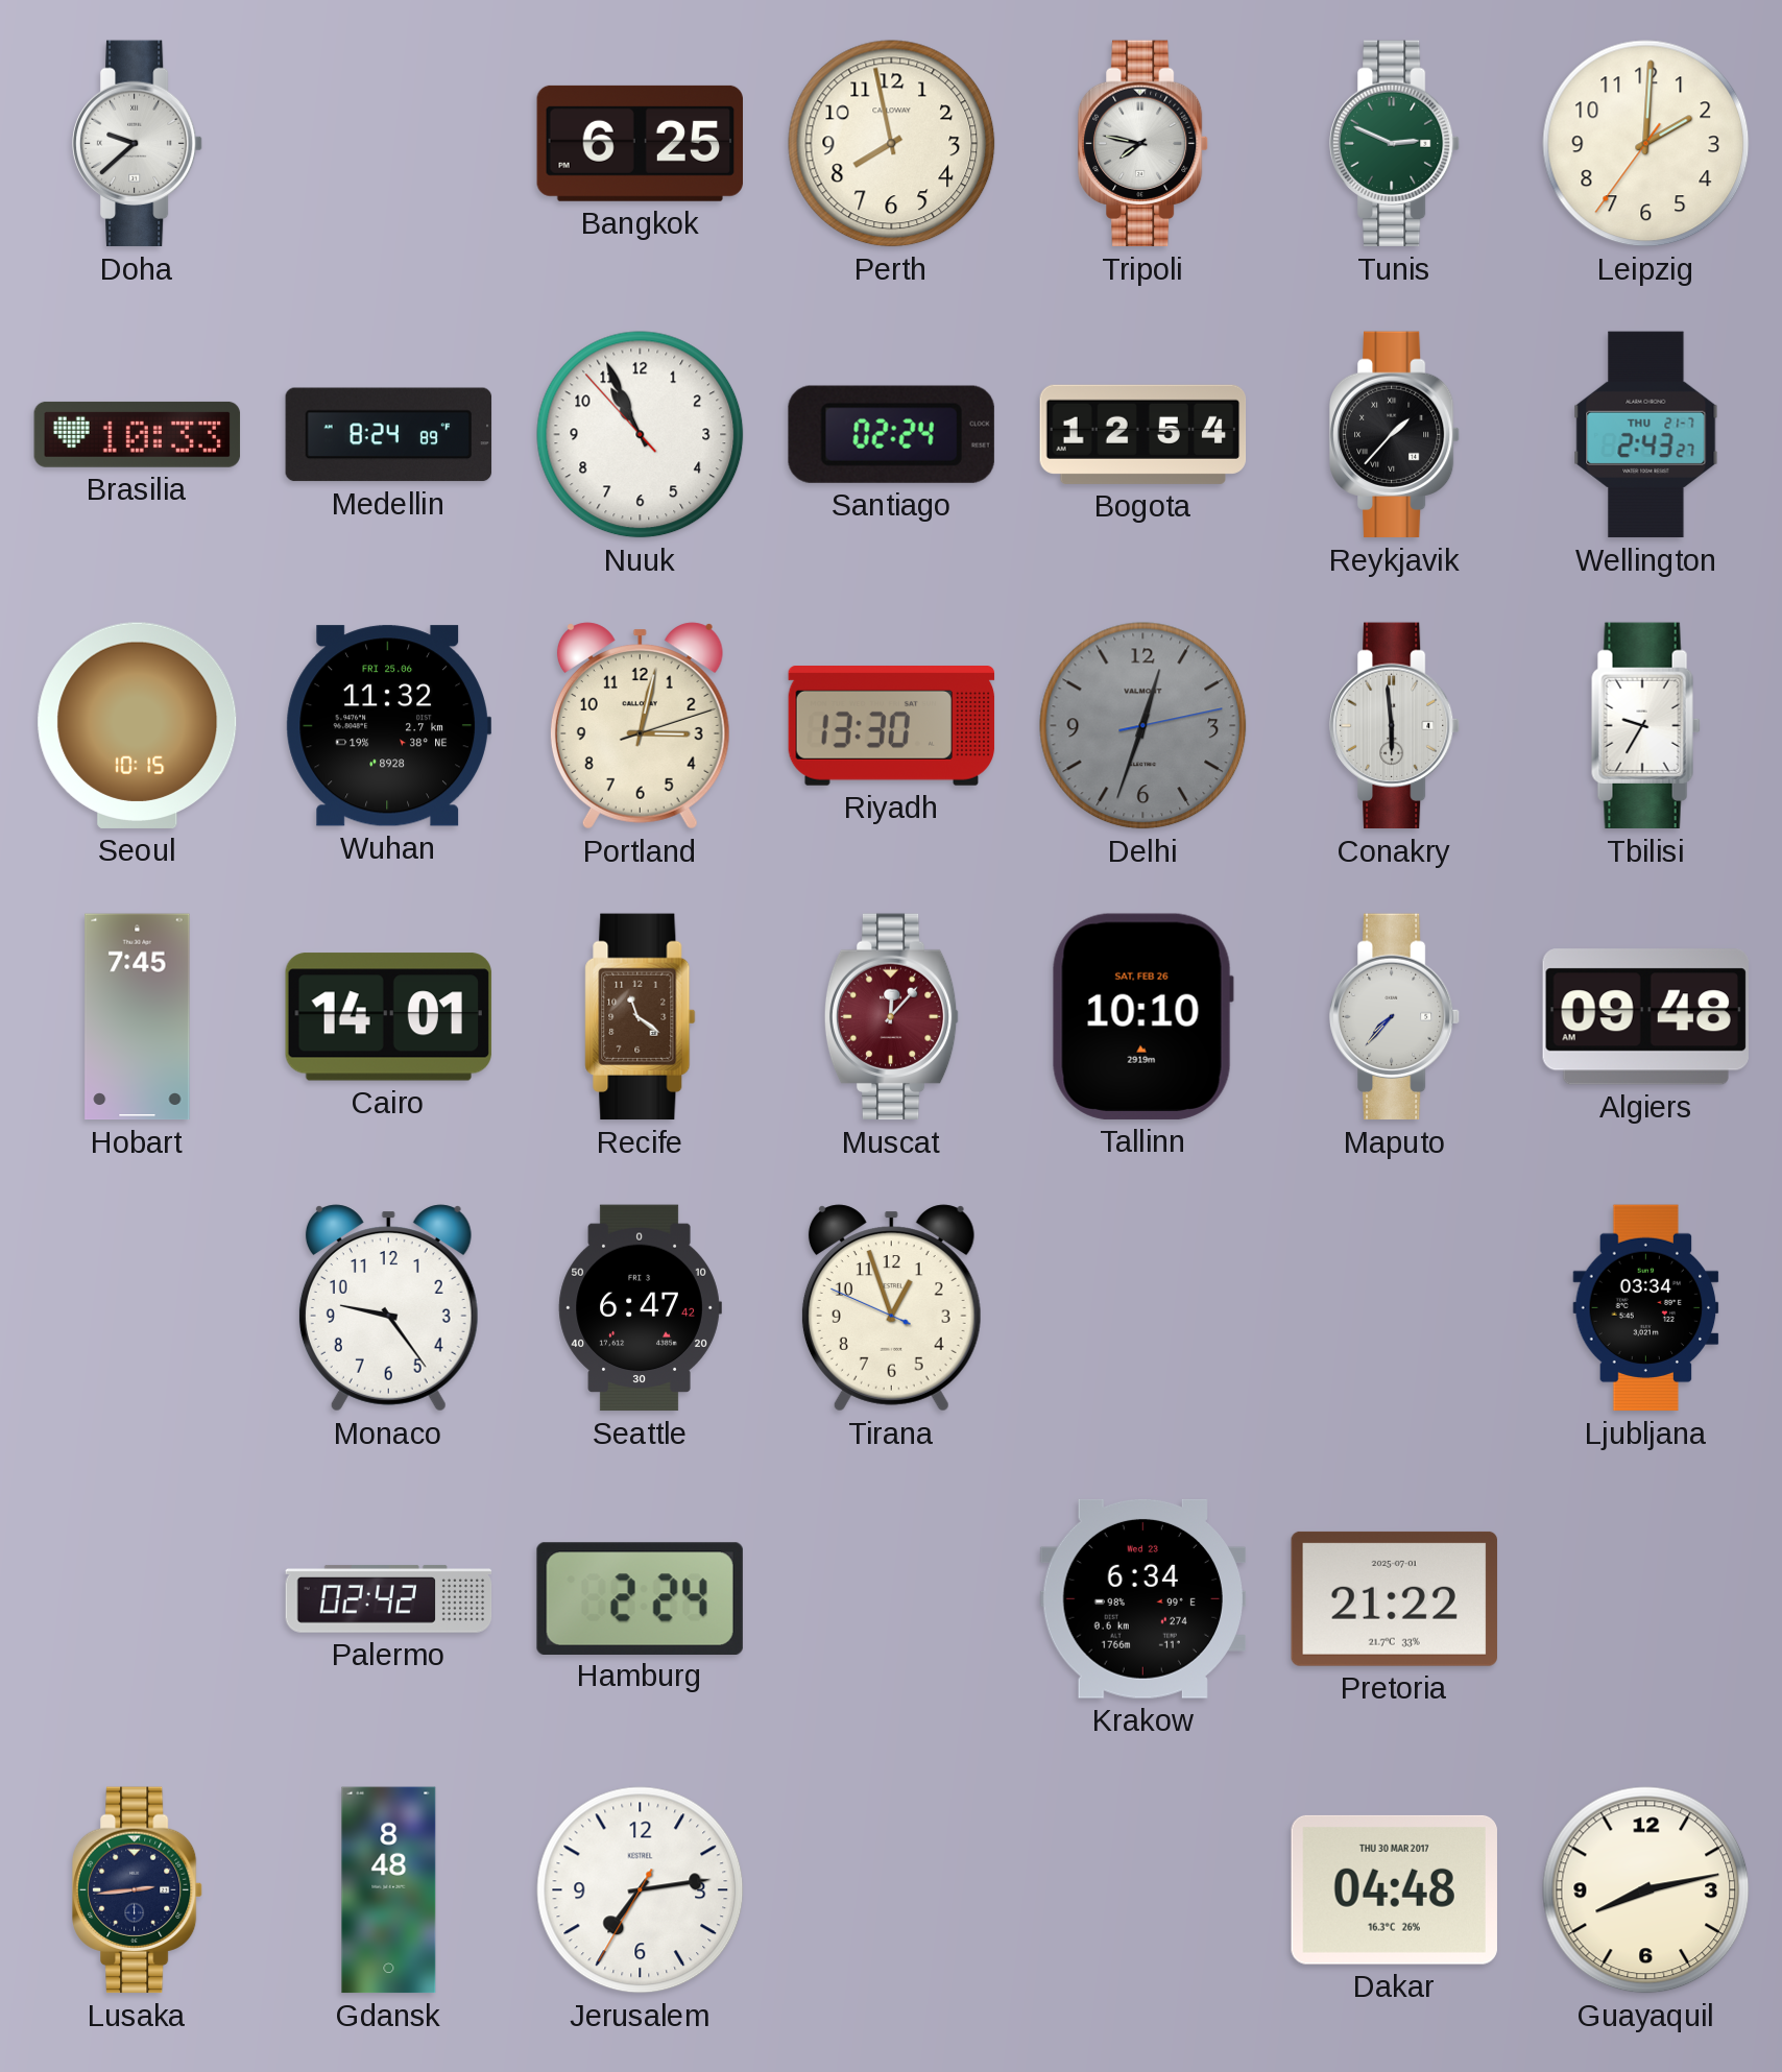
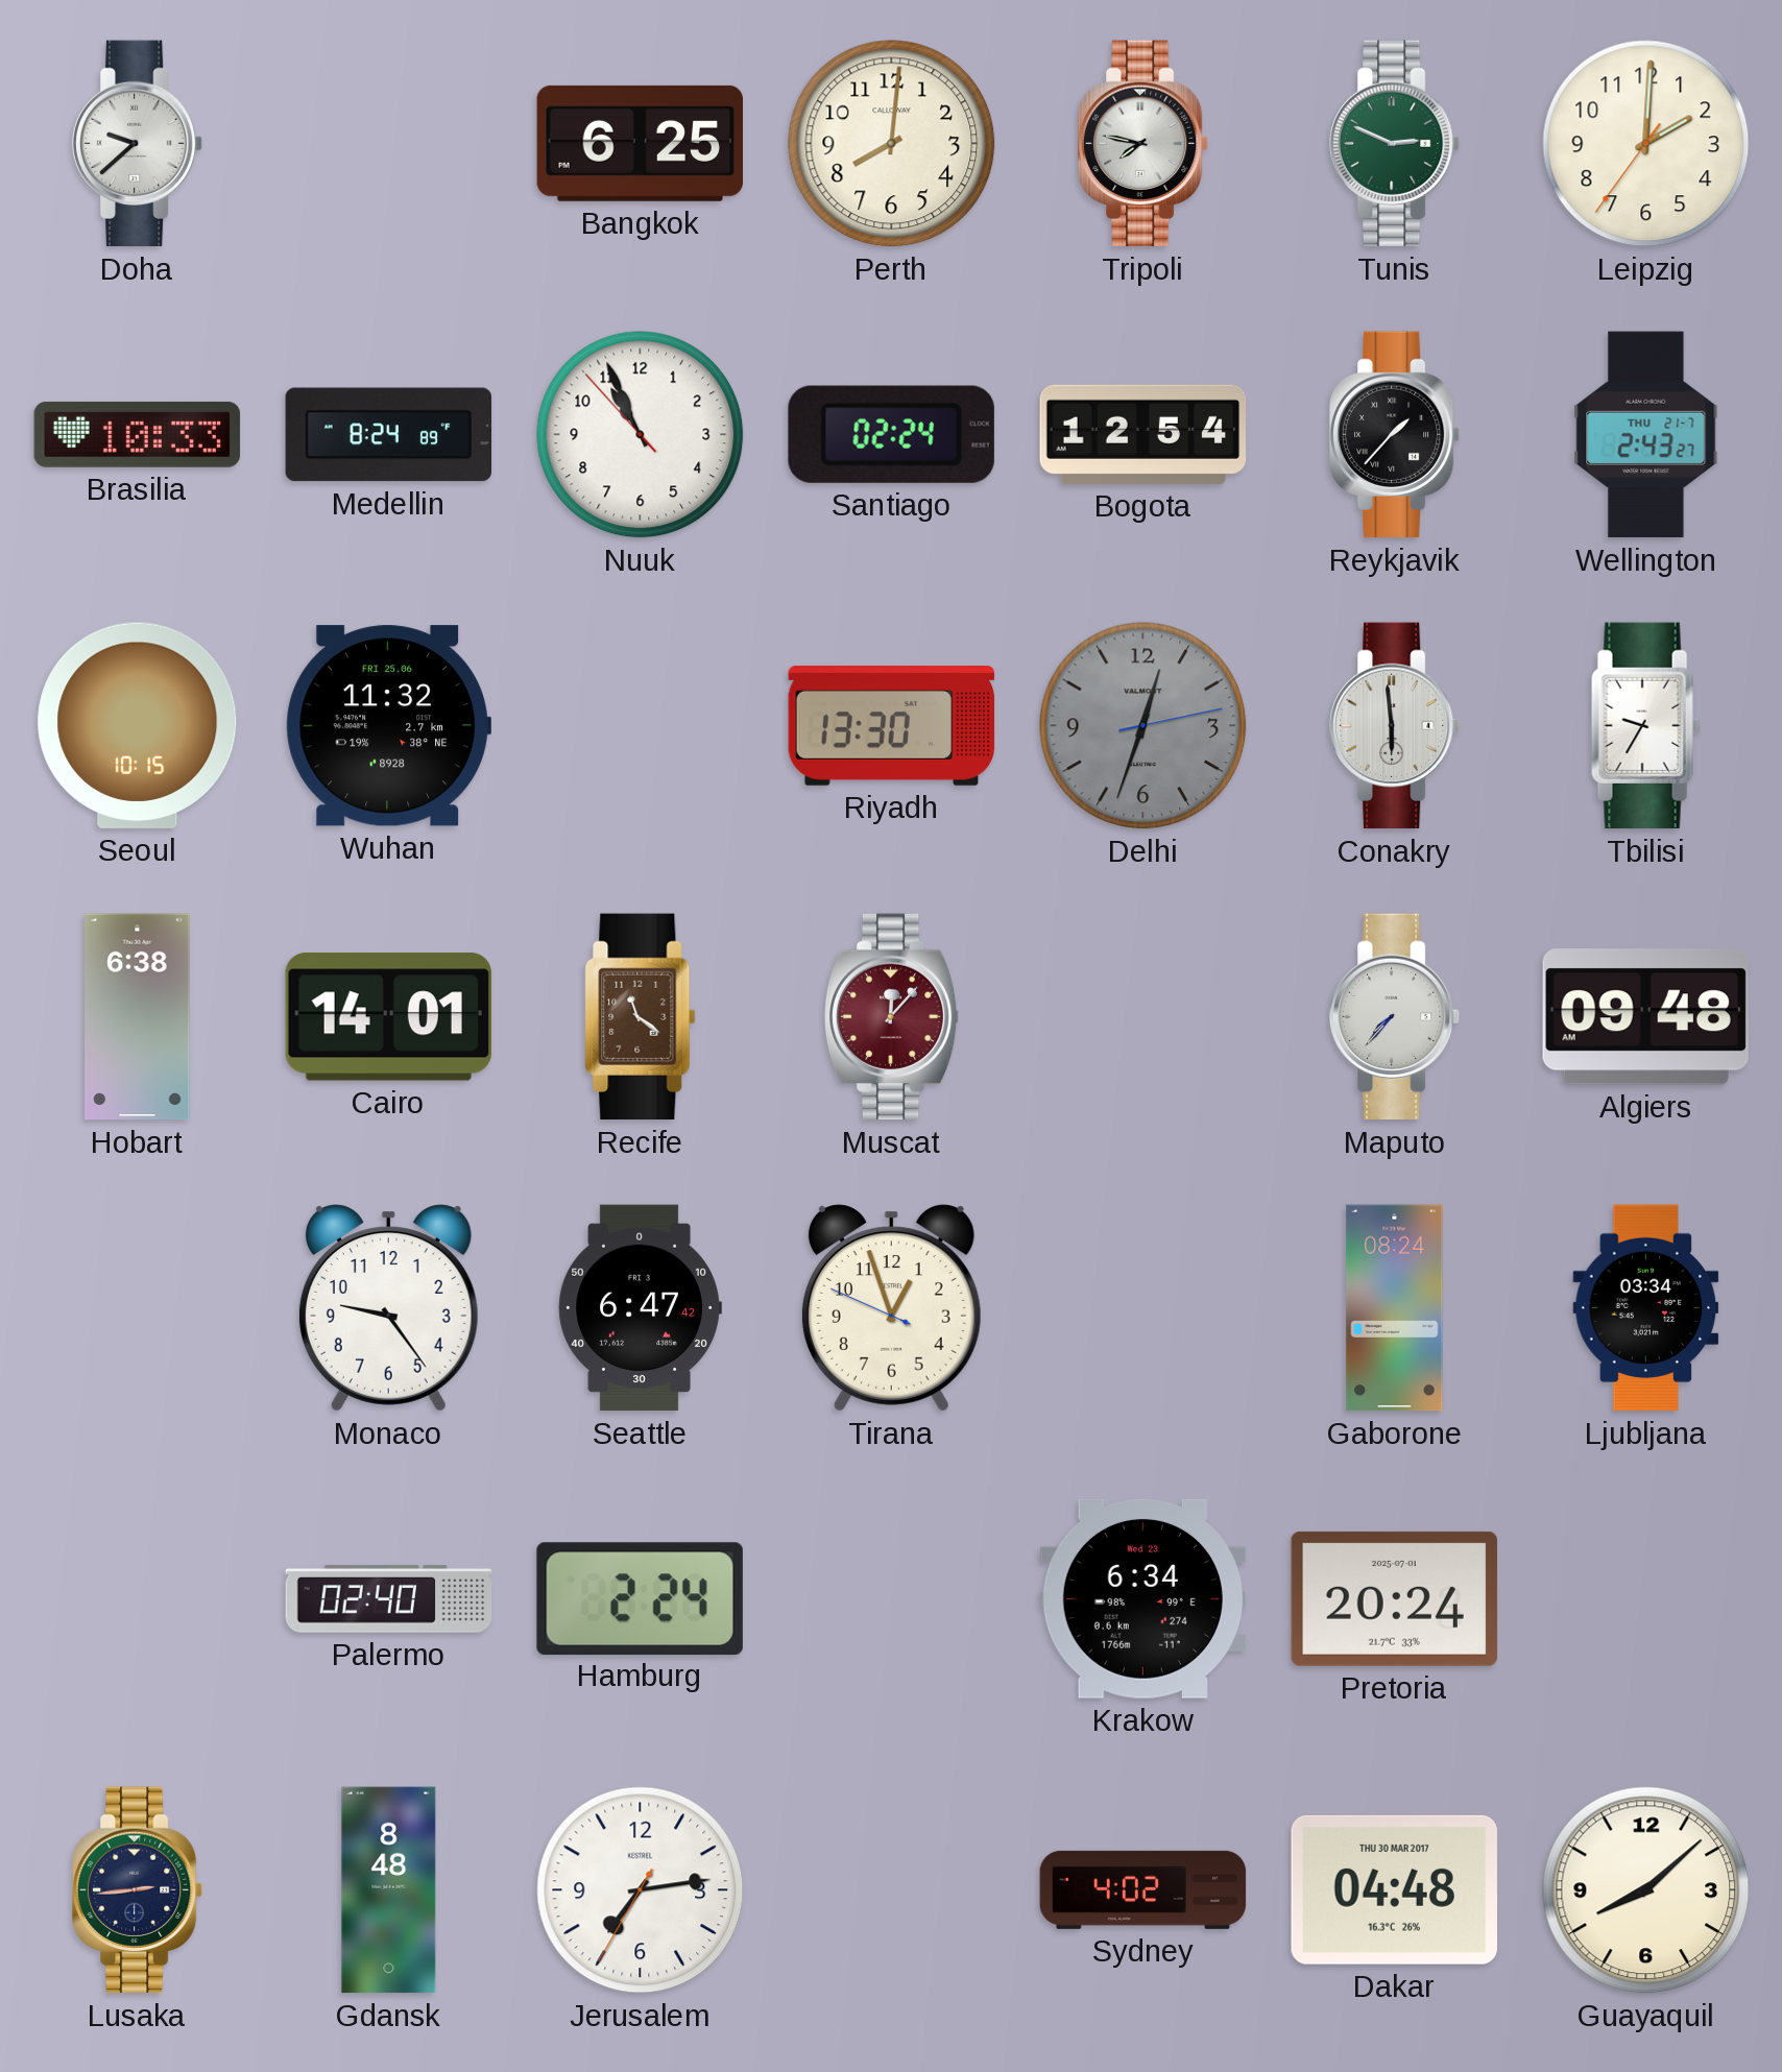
Perth: 7:58 -> 8:01
Portland: 3:02 -> none
Hobart: 7:45 -> 6:38
Tallinn: 10:10 -> none
Gaborone: none -> 08:24
Palermo: 02:42 -> 02:40
Pretoria: 21:22 -> 20:24
Sydney: none -> 4:02
Guayaquil: 8:13 -> 8:08
